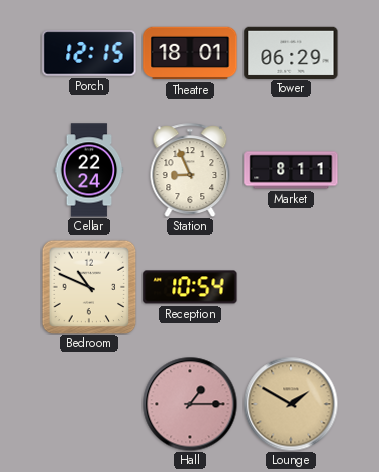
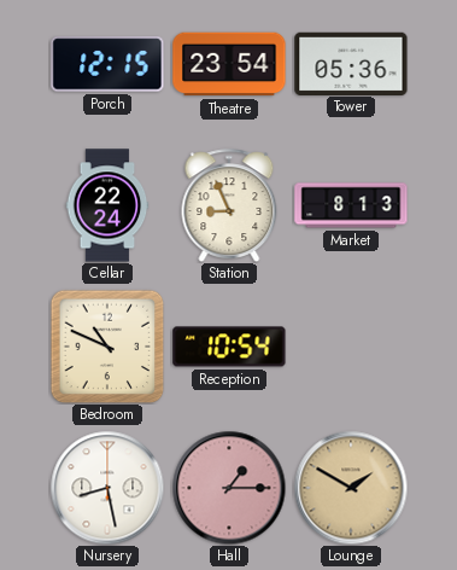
Theatre: 18:01 -> 23:54
Tower: 06:29 -> 05:36
Market: 8:11 -> 8:13
Nursery: none -> 8:28
